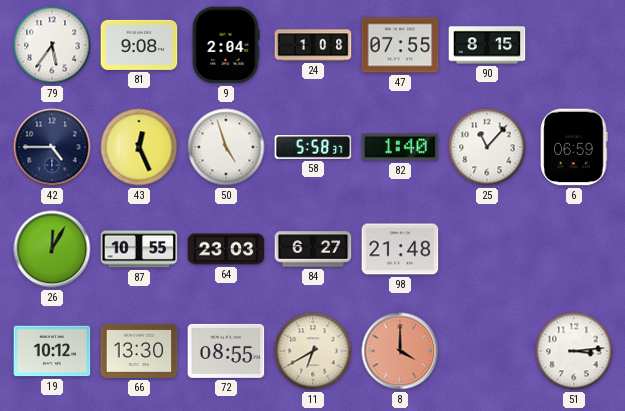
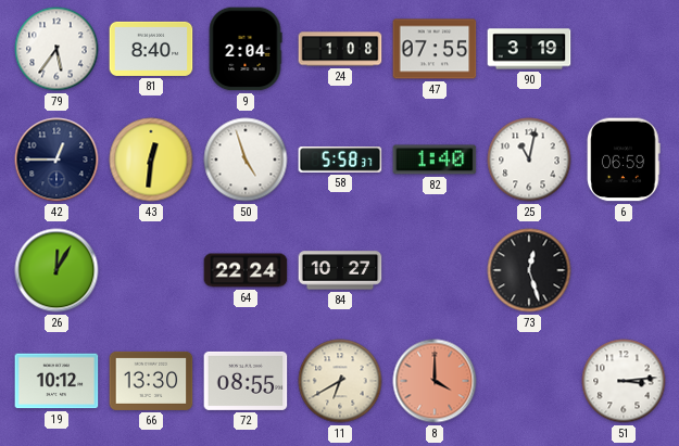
81: 9:08 -> 8:40
90: 8:15 -> 3:19
42: 4:45 -> 12:45
43: 12:26 -> 12:31
25: 11:07 -> 11:02
87: 10:55 -> none
64: 23:03 -> 22:24
84: 6:27 -> 10:27
98: 21:48 -> none
73: none -> 12:27
